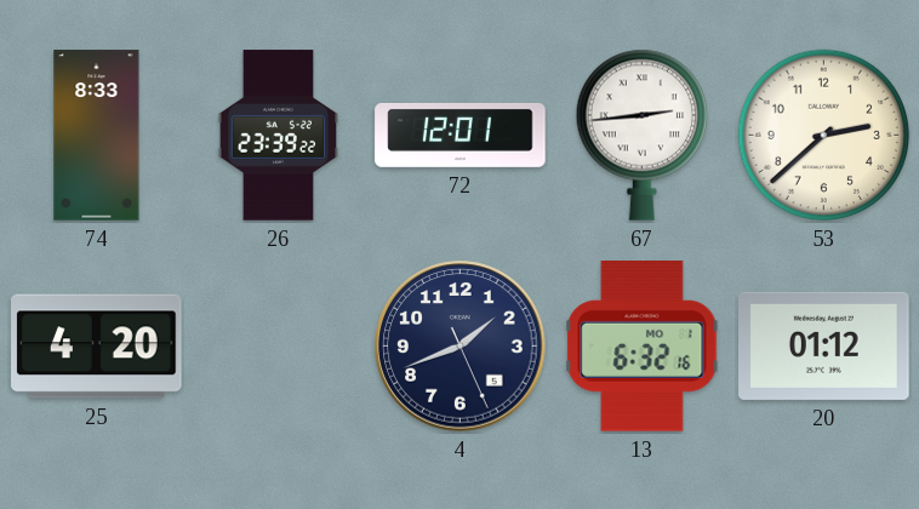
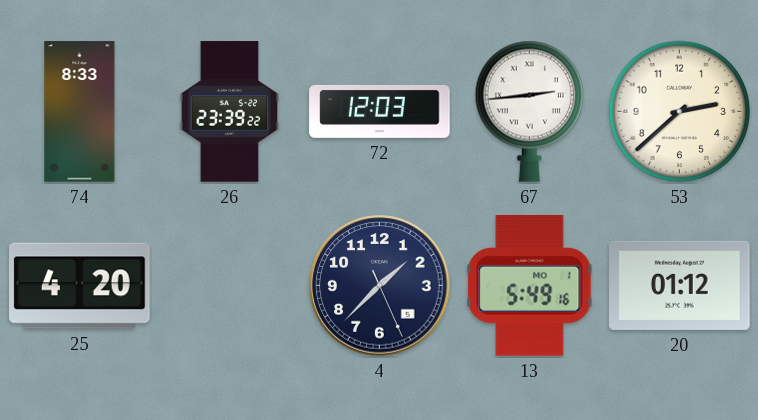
72: 12:01 -> 12:03
4: 1:41 -> 1:37
13: 6:32 -> 5:49
